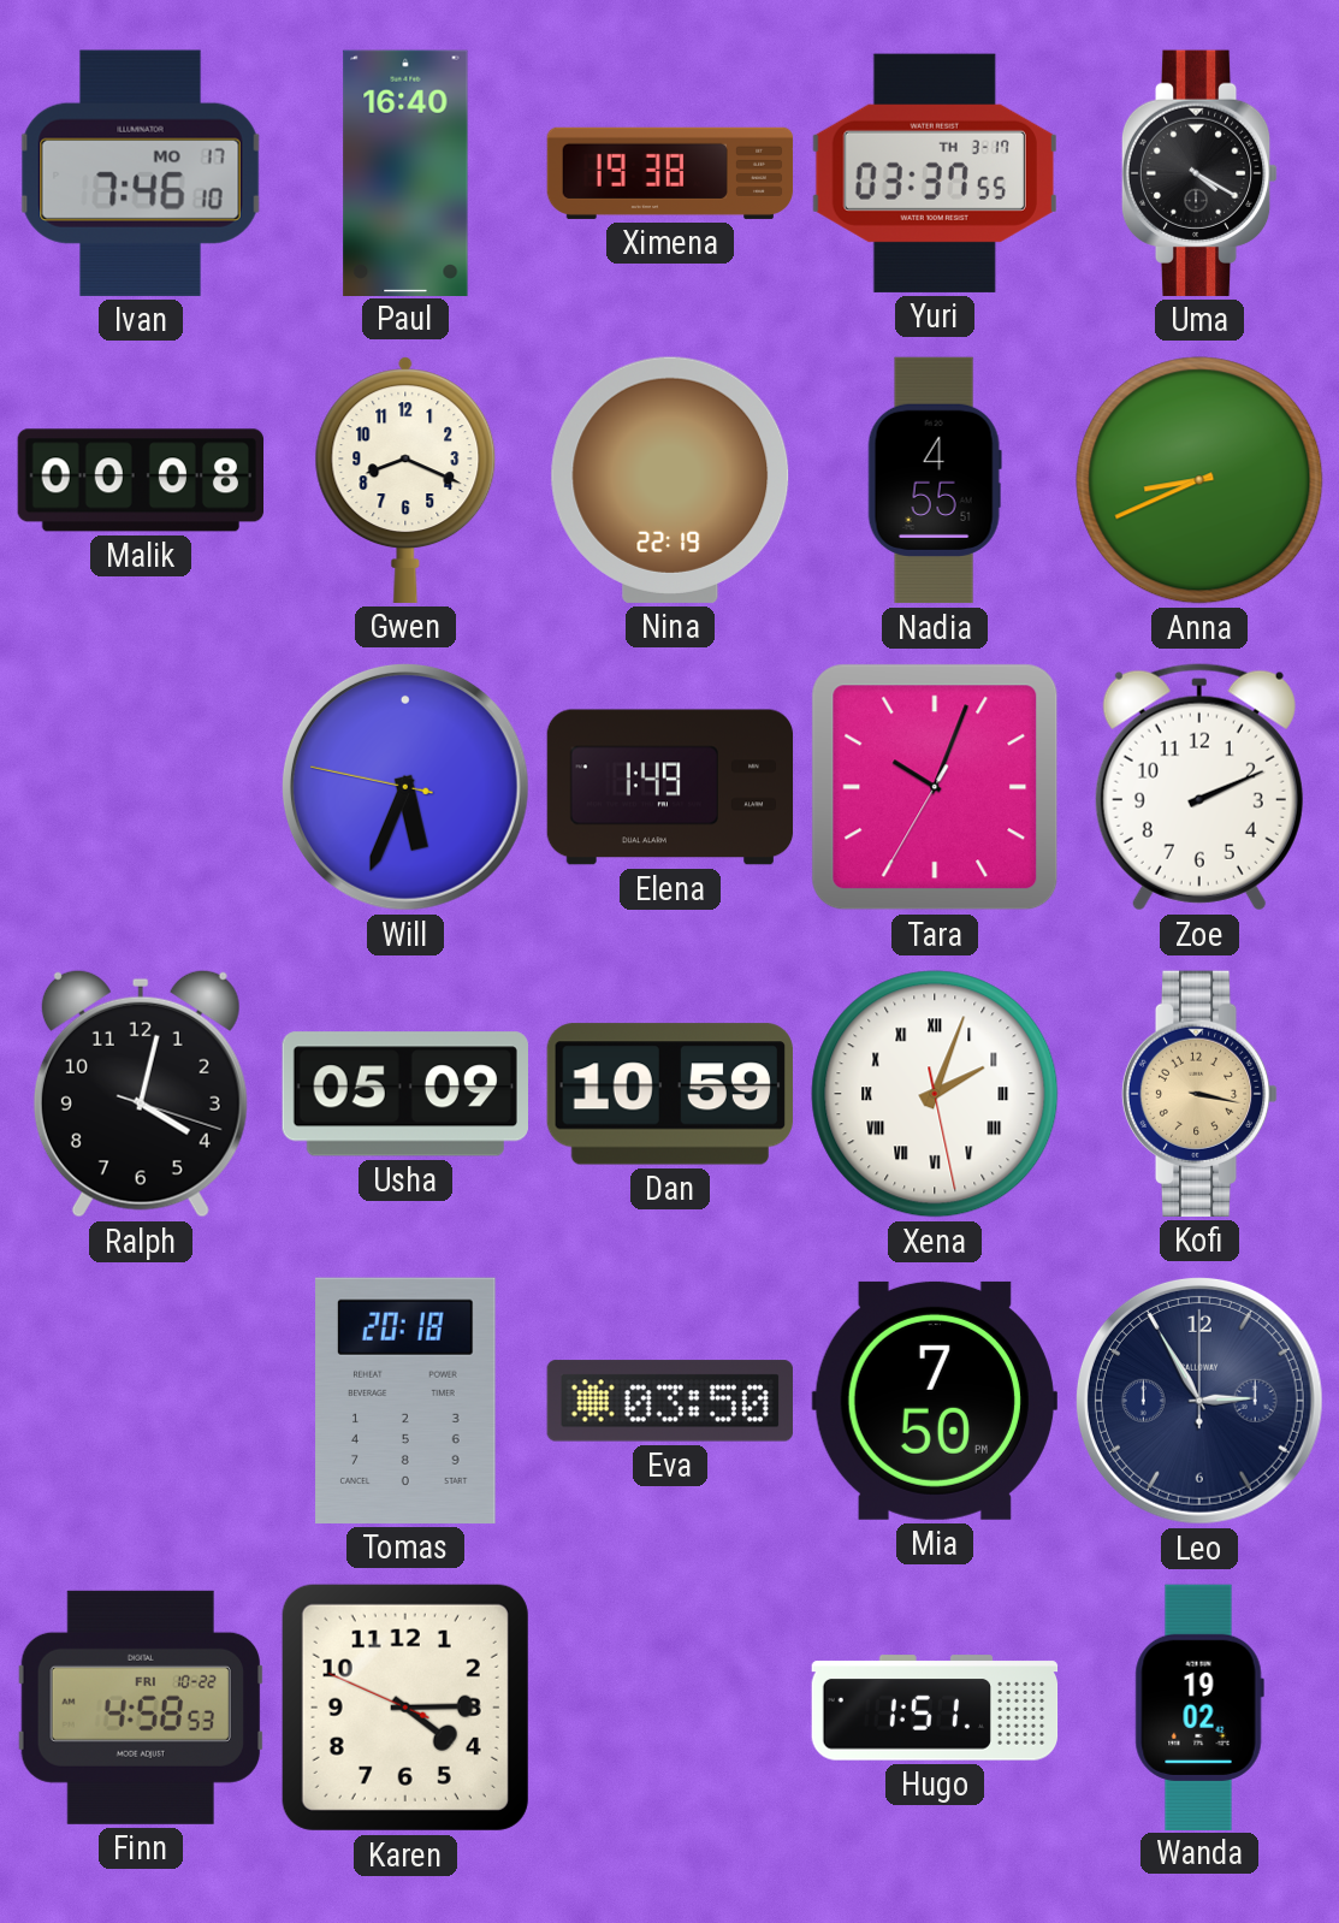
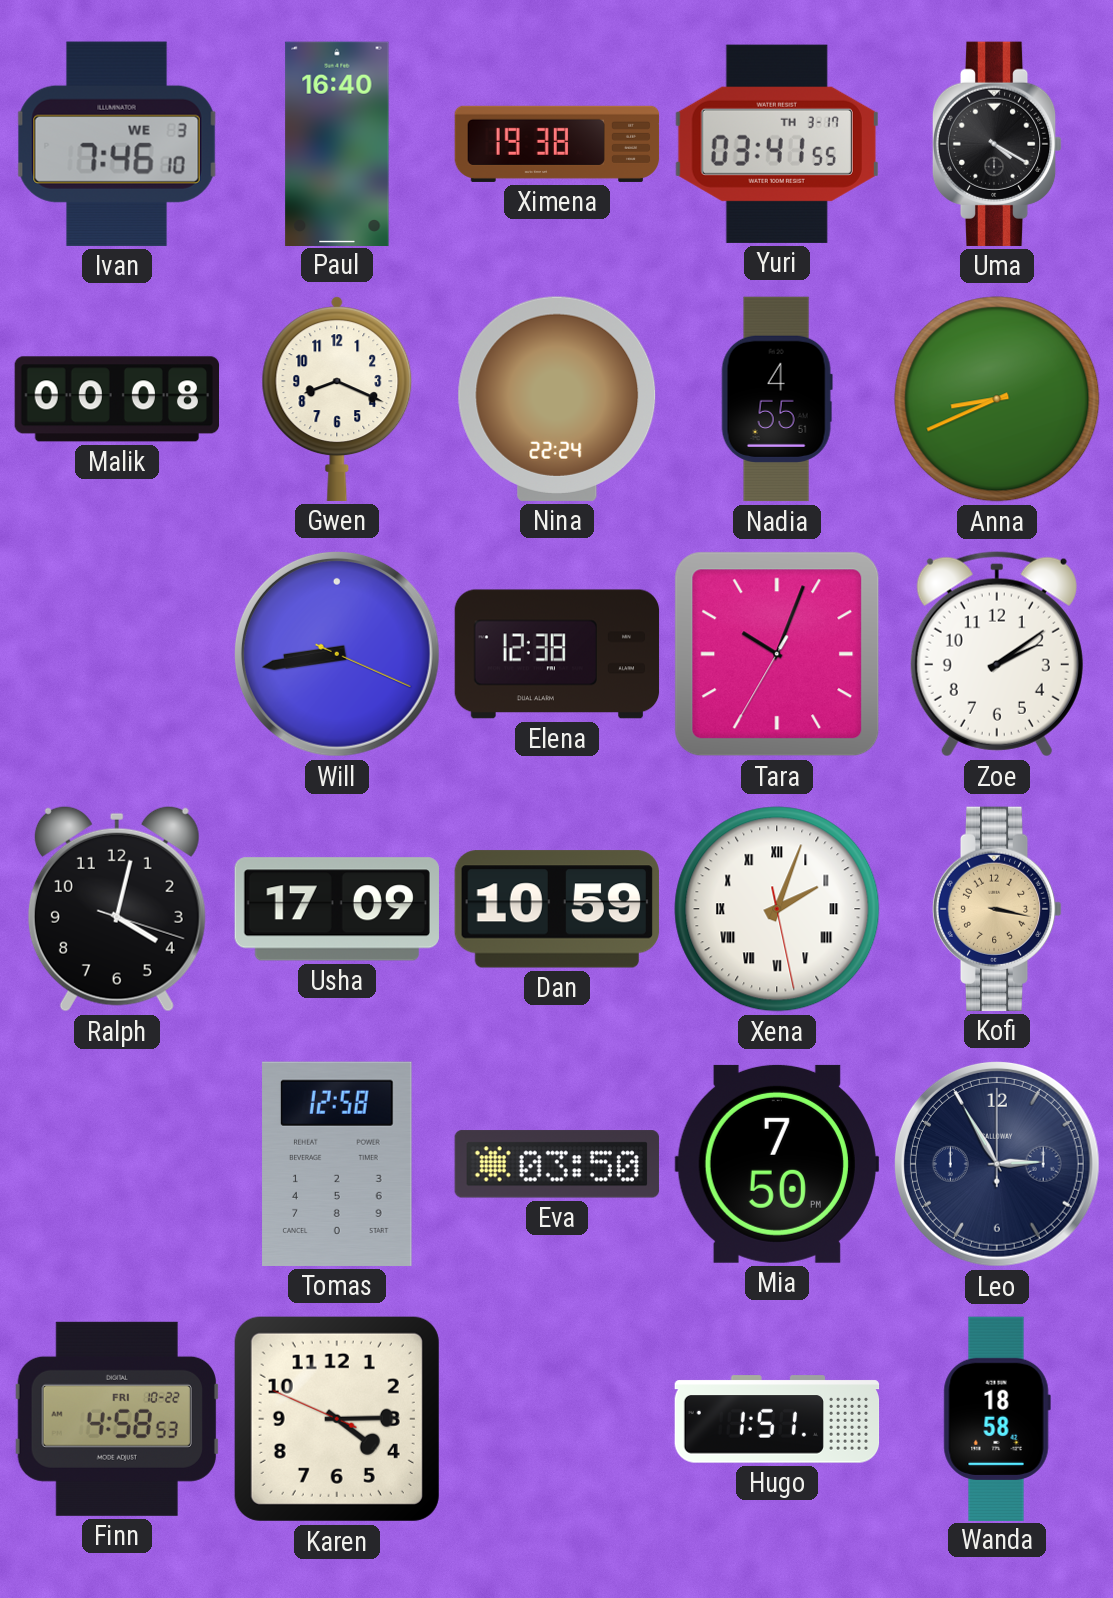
Ivan date: MO 17 -> WE 3
Yuri: 03:37 -> 03:41
Nina: 22:19 -> 22:24
Will: 5:33 -> 8:43
Elena: 1:49 -> 12:38
Zoe: 2:11 -> 2:09
Usha: 05:09 -> 17:09
Tomas: 20:18 -> 12:58
Wanda: 19:02 -> 18:58
